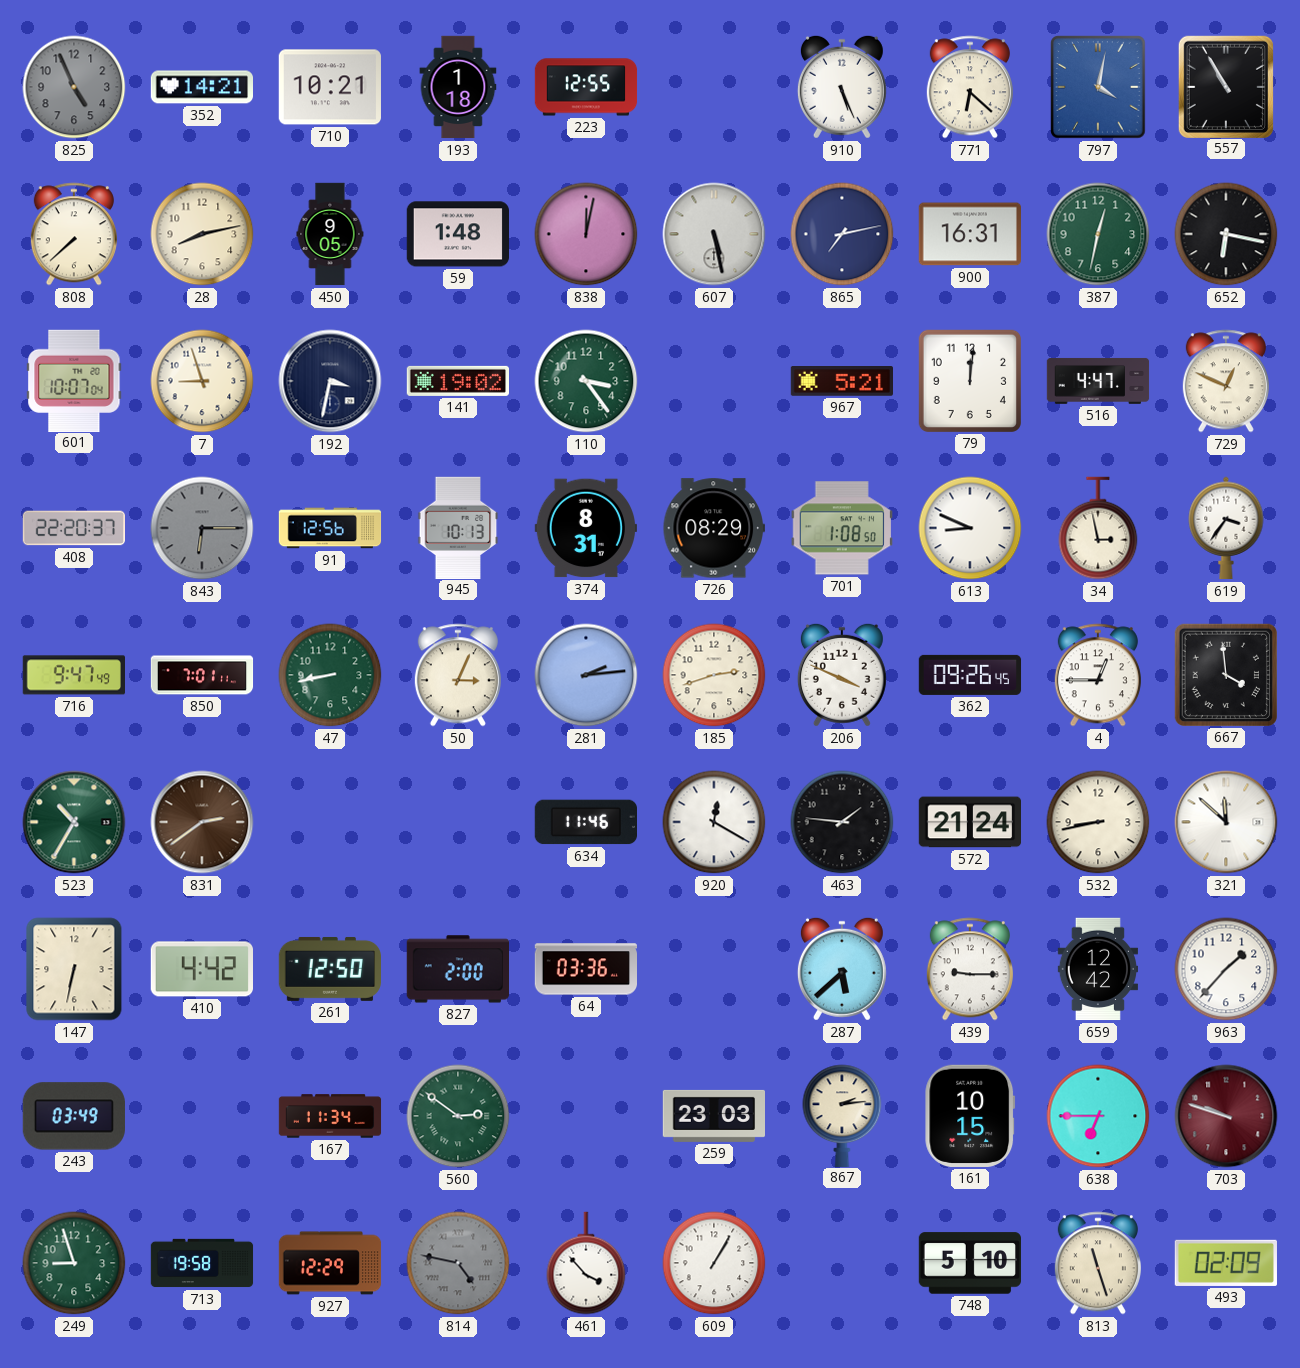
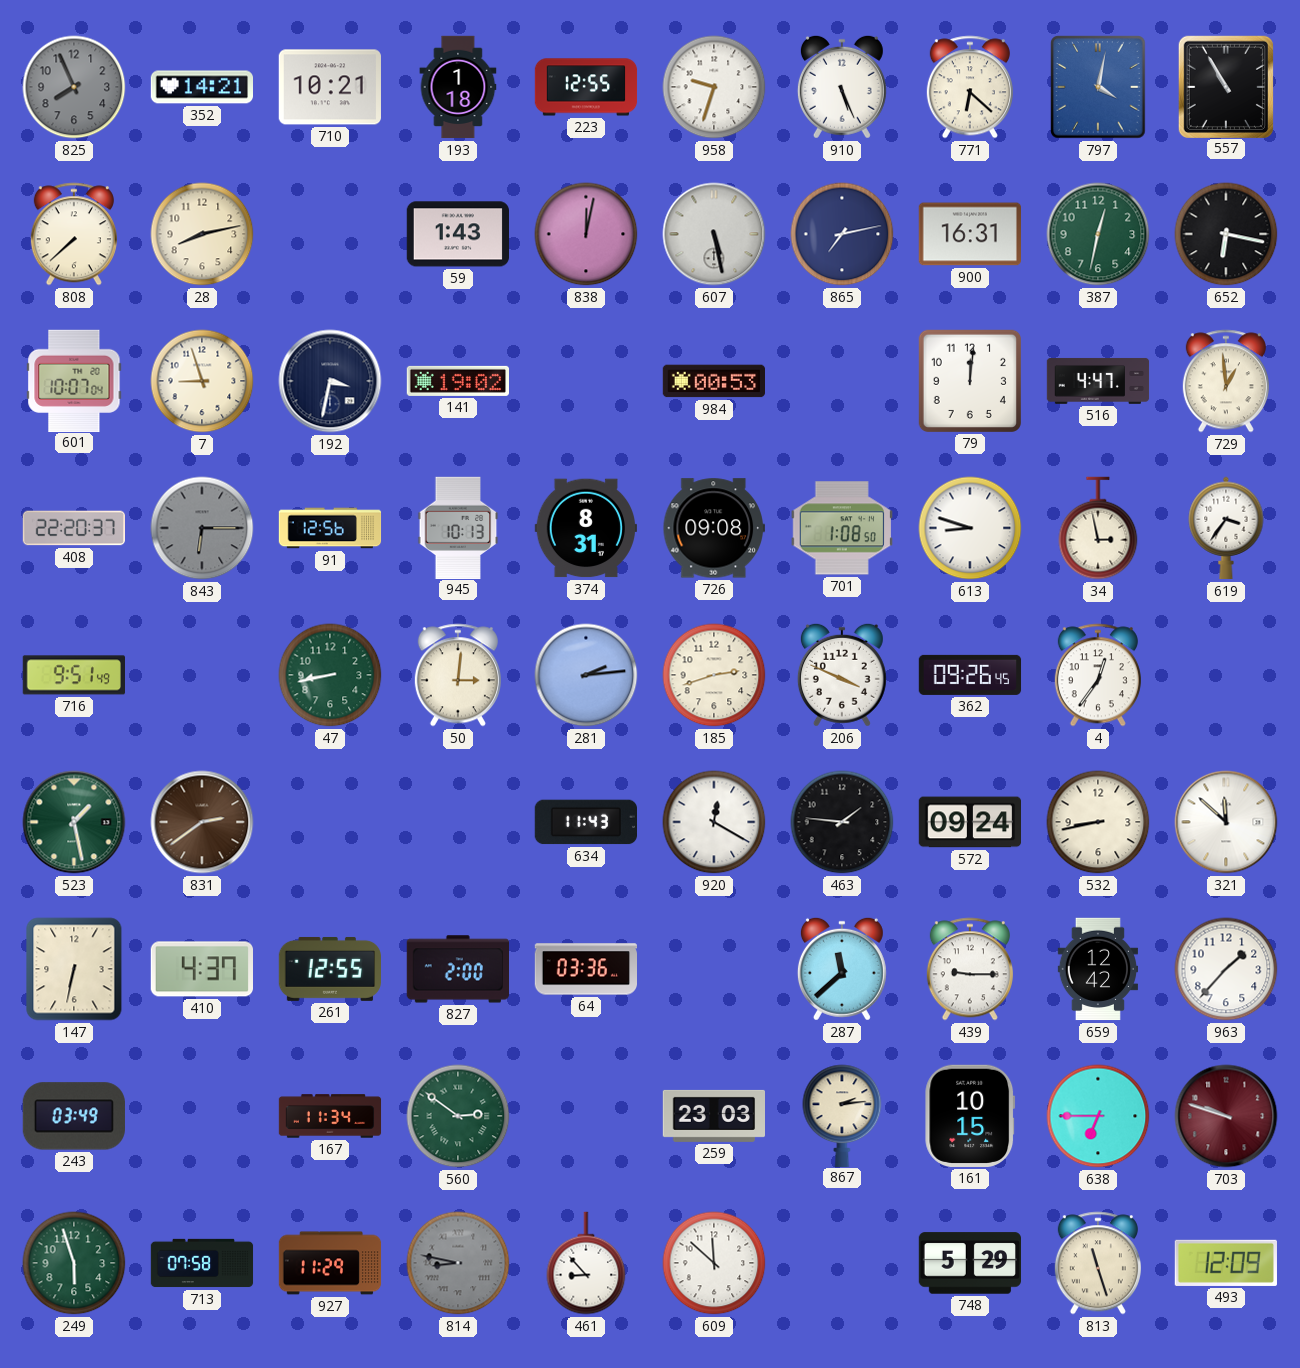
825: 4:56 -> 7:56
958: none -> 9:33
450: 9:05 -> none
59: 1:48 -> 1:43
110: 3:24 -> none
984: none -> 00:53
967: 5:21 -> none
729: 12:49 -> 12:59
726: 08:29 -> 09:08
613: 8:49 -> 8:48
716: 9:47 -> 9:51
850: 7:01 -> none
50: 3:04 -> 3:01
4: 12:45 -> 12:36
667: 3:59 -> none
523: 10:35 -> 1:28
634: 11:46 -> 11:43
572: 21:24 -> 09:24
410: 4:42 -> 4:37
261: 12:50 -> 12:55
287: 5:38 -> 11:38
249: 8:57 -> 5:57
713: 19:58 -> 07:58
927: 12:29 -> 11:29
814: 4:47 -> 8:47
461: 3:53 -> 8:53
609: 1:05 -> 11:52
748: 5:10 -> 5:29
493: 02:09 -> 12:09
